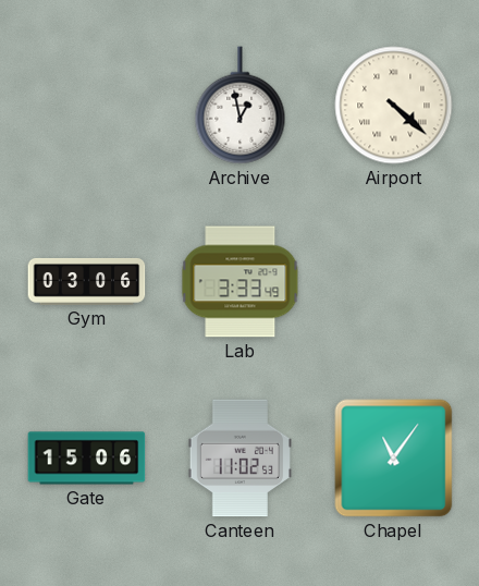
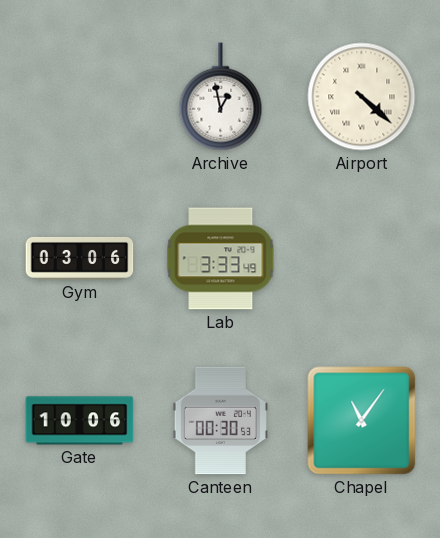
Gate: 15:06 -> 10:06
Canteen: 11:02 -> 00:30
